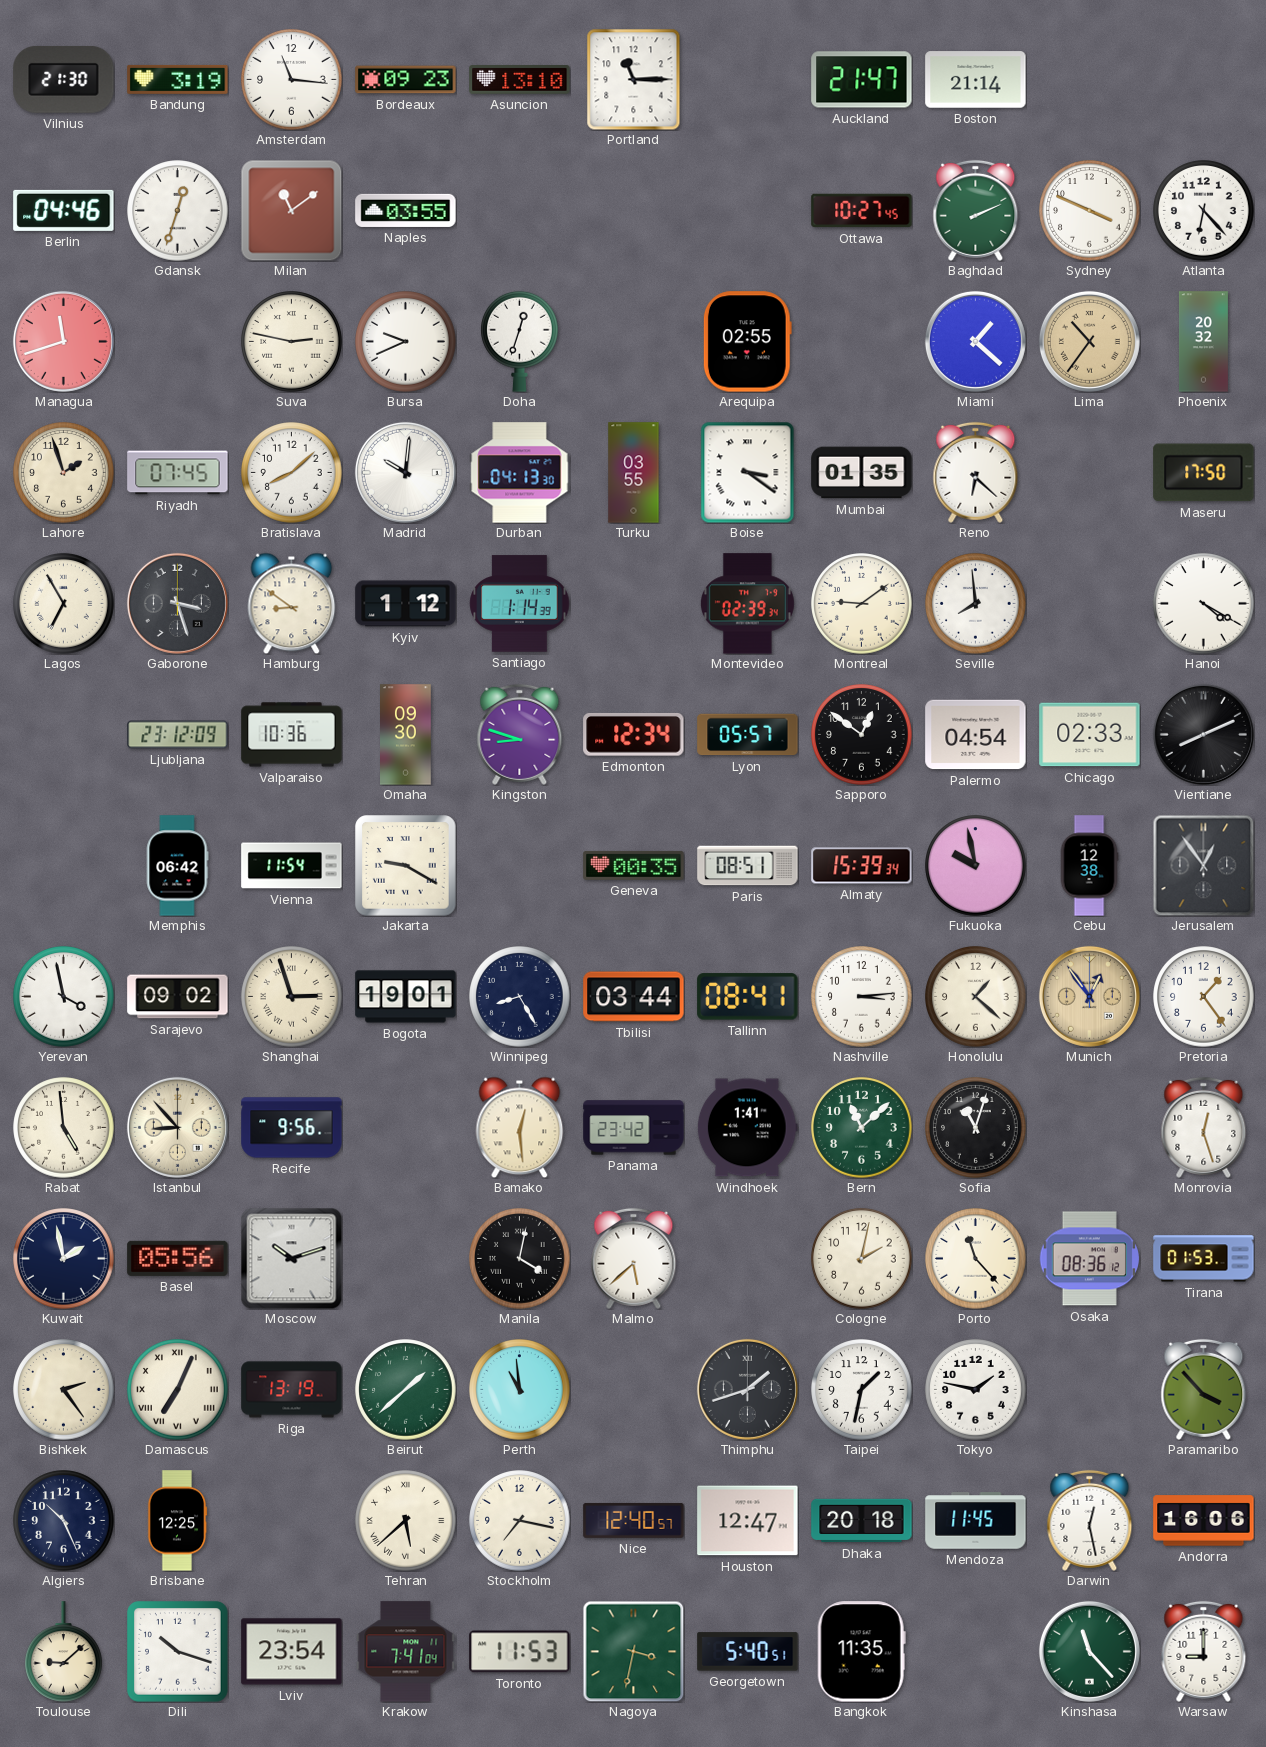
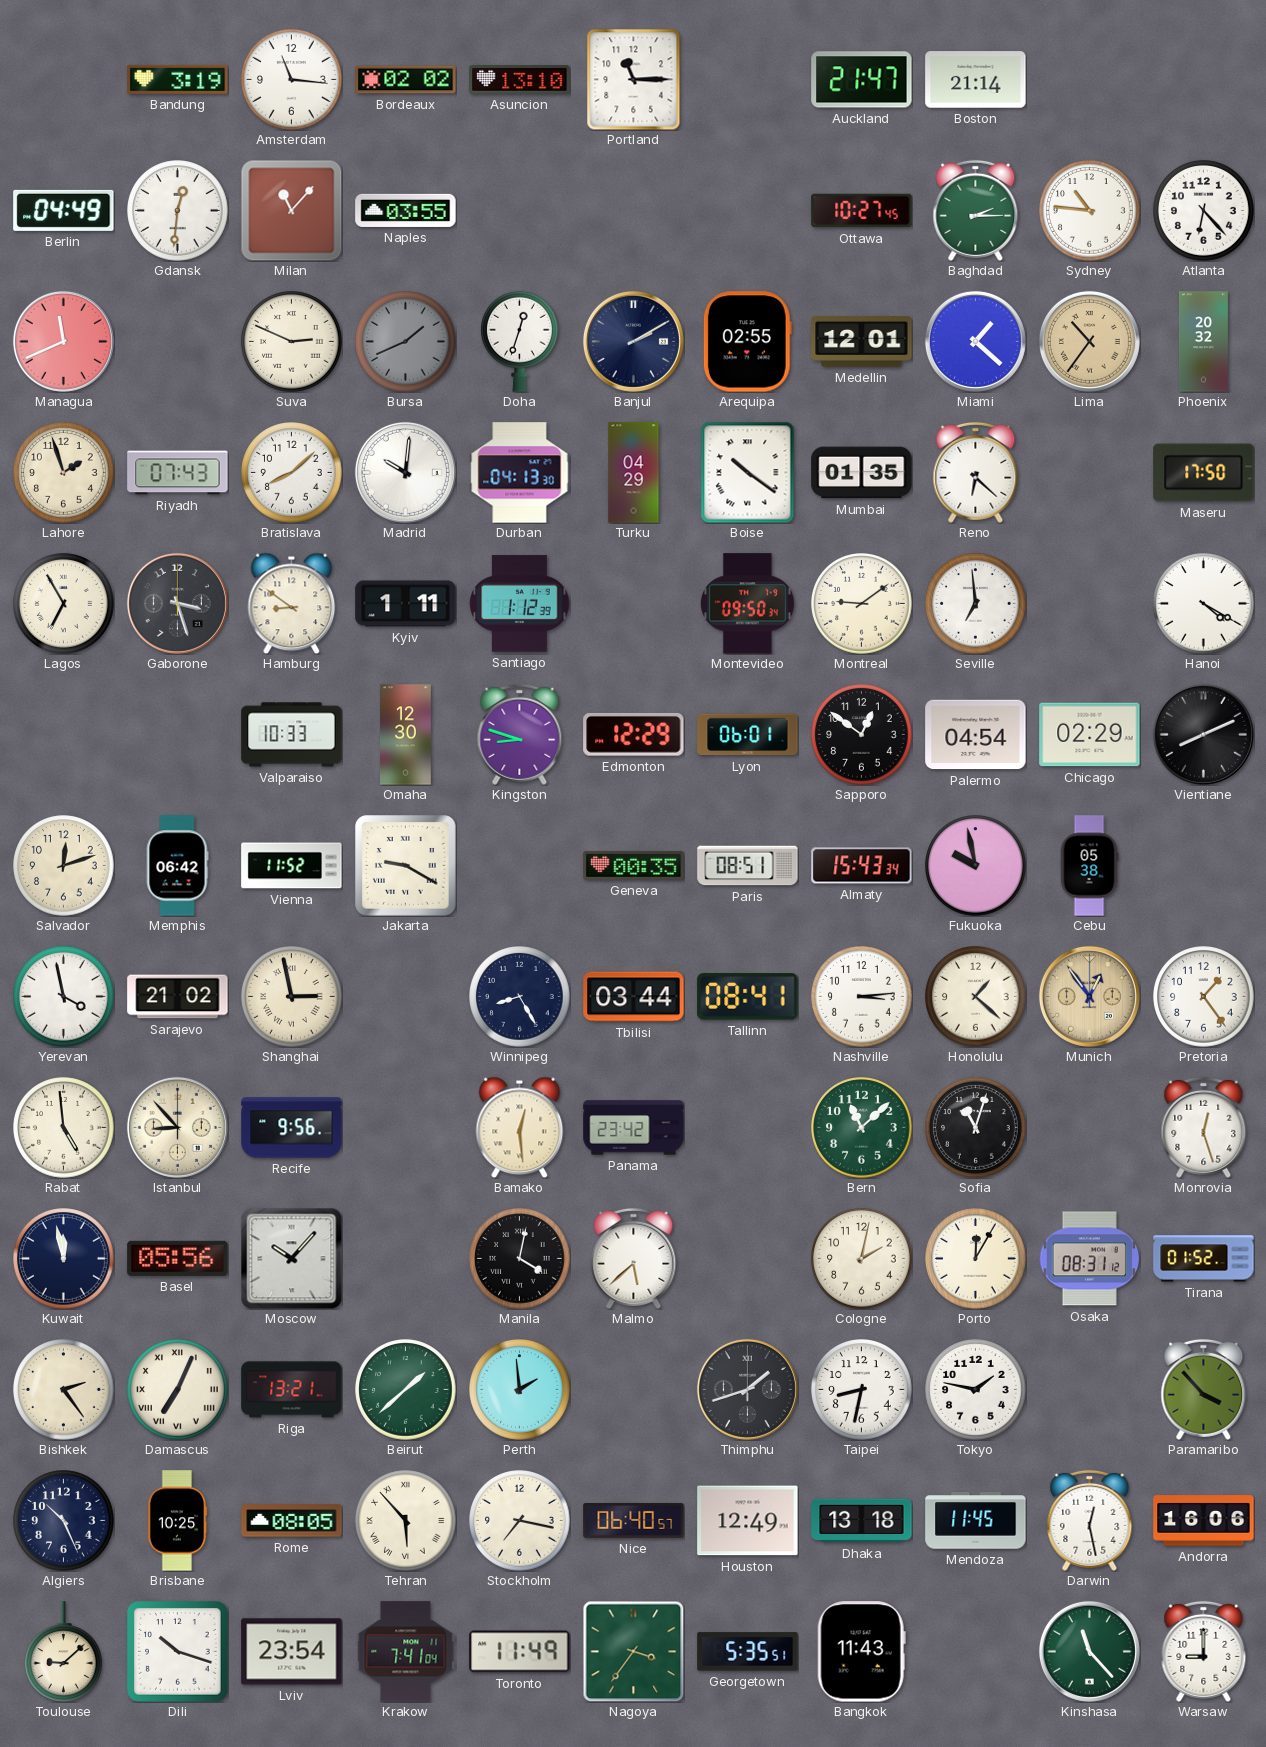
Vilnius: 21:30 -> none
Bordeaux: 09:23 -> 02:02
Berlin: 04:46 -> 04:49
Gdansk: 12:33 -> 12:31
Milan: 11:09 -> 11:07
Baghdad: 2:11 -> 2:15
Sydney: 3:49 -> 10:46
Managua: 11:42 -> 11:41
Suva: 2:47 -> 2:49
Bursa: 9:41 -> 1:41
Bursa dial: white -> grey
Banjul: none -> 2:10
Medellin: none -> 12:01
Riyadh: 07:45 -> 07:43
Turku: 03:55 -> 04:29
Boise: 3:21 -> 10:21
Kyiv: 1:12 -> 1:11
Santiago: 1:14 -> 1:12
Montevideo: 02:39 -> 09:50
Seville: 7:59 -> 6:59
Ljubljana: 23:12 -> none
Valparaiso: 10:36 -> 10:33
Omaha: 09:30 -> 12:30
Edmonton: 12:34 -> 12:29
Lyon: 05:57 -> 06:01
Chicago: 02:33 -> 02:29
Salvador: none -> 12:12
Vienna: 11:54 -> 11:52
Almaty: 15:39 -> 15:43
Cebu: 12:38 -> 05:38
Jerusalem: 12:54 -> none
Sarajevo: 09:02 -> 21:02
Shanghai: 2:57 -> 2:58
Bogota: 19:01 -> none
Windhoek: 1:41 -> none
Kuwait: 1:58 -> 11:58
Moscow: 10:12 -> 10:07
Porto: 11:23 -> 12:05
Osaka: 08:36 -> 08:31
Tirana: 01:53 -> 01:52
Riga: 13:19 -> 13:21
Perth: 10:59 -> 1:59
Taipei: 1:32 -> 8:32
Brisbane: 12:25 -> 10:25
Rome: none -> 08:05
Tehran: 5:38 -> 5:53
Nice: 12:40 -> 06:40
Houston: 12:47 -> 12:49
Dhaka: 20:18 -> 13:18
Toronto: 11:53 -> 11:49
Nagoya: 3:32 -> 3:36
Georgetown: 5:40 -> 5:35
Bangkok: 11:35 -> 11:43
